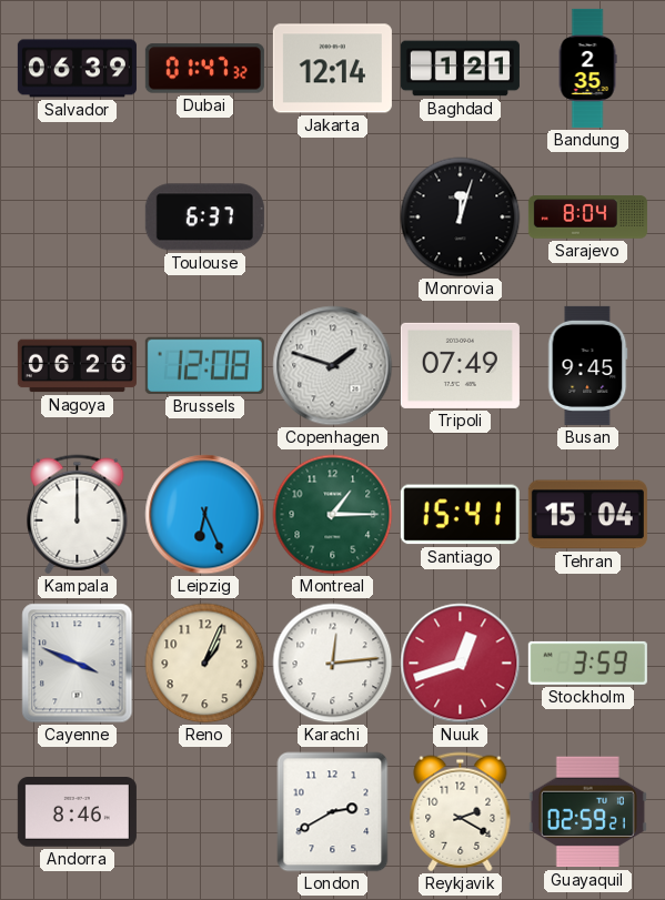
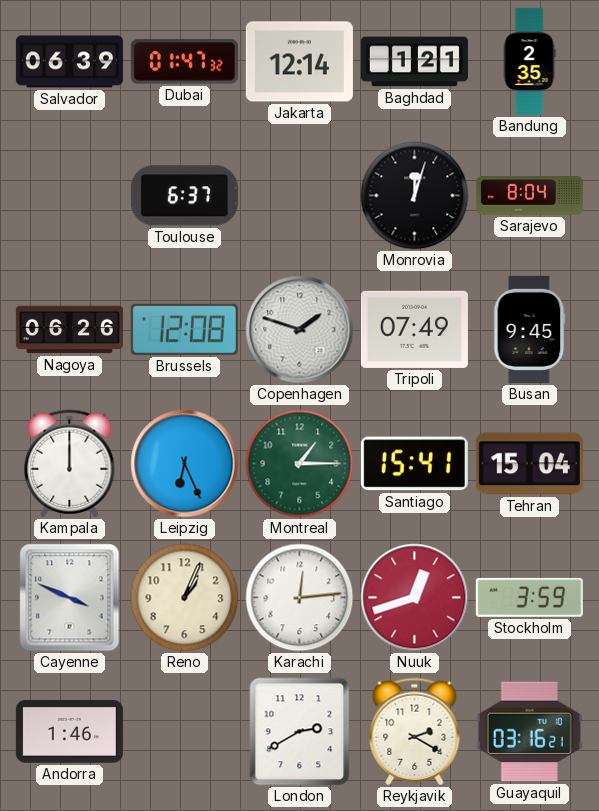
Andorra: 8:46 -> 1:46
Guayaquil: 02:59 -> 03:16
